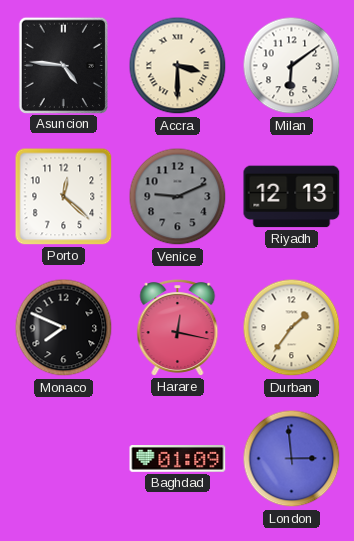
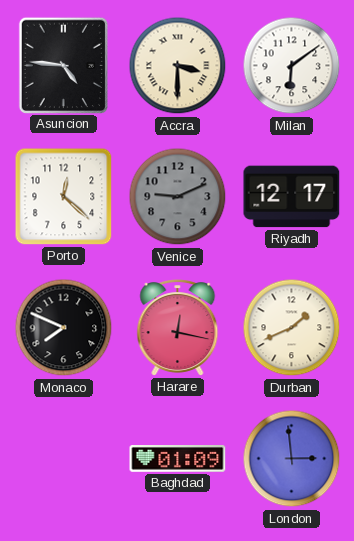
Riyadh: 12:13 -> 12:17
Durban: 1:36 -> 1:41
